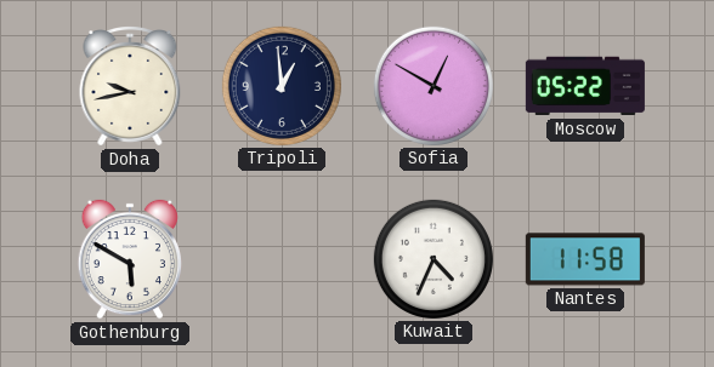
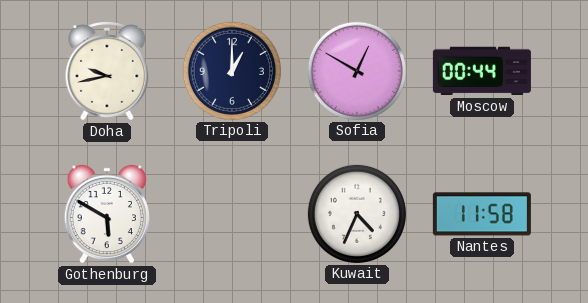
Tripoli: 12:59 -> 1:00
Moscow: 05:22 -> 00:44
